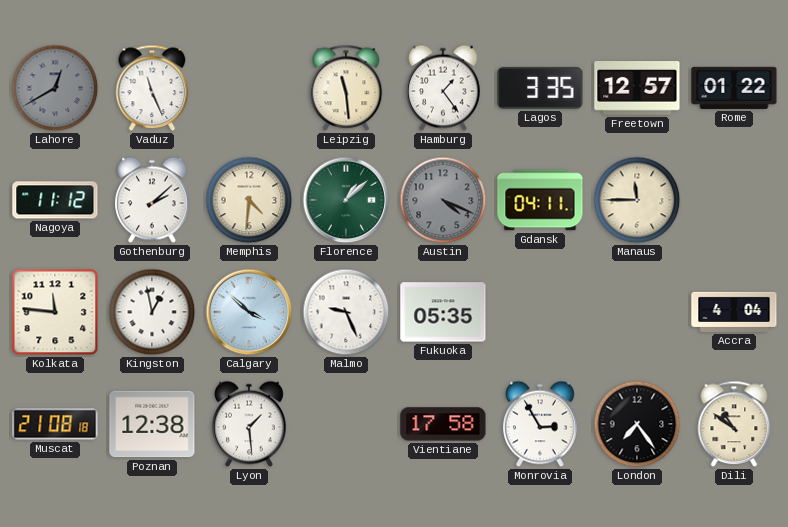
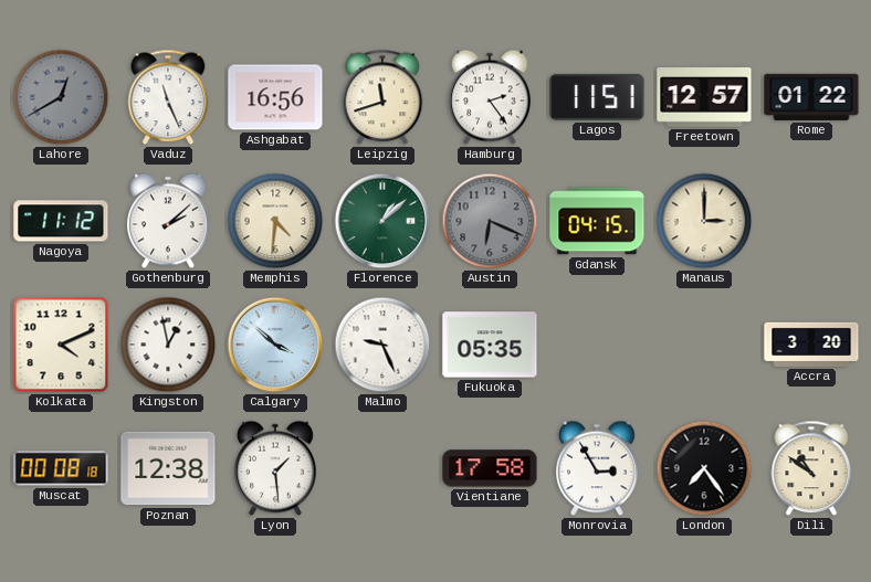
Ashgabat: none -> 16:56
Leipzig: 11:29 -> 11:42
Hamburg: 1:24 -> 2:24
Lagos: 3:35 -> 11:51
Austin: 4:19 -> 6:19
Gdansk: 04:11 -> 04:15
Manaus: 11:45 -> 3:00
Kolkata: 11:46 -> 4:11
Accra: 4:04 -> 3:20
Muscat: 21:08 -> 00:08
